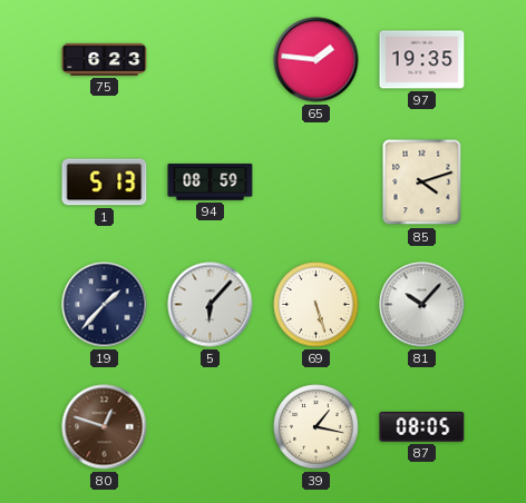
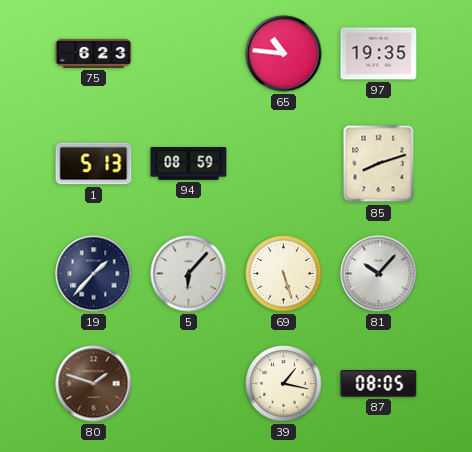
65: 1:46 -> 10:46
85: 4:12 -> 8:12
80: 12:48 -> 1:48
